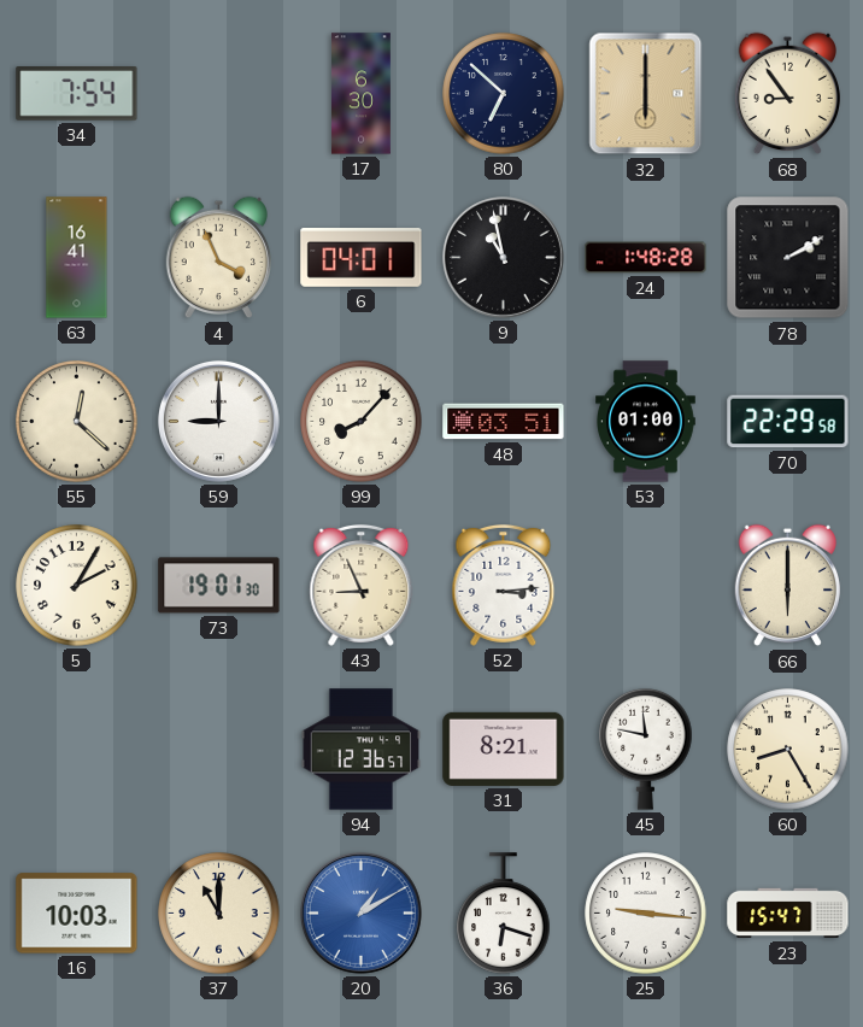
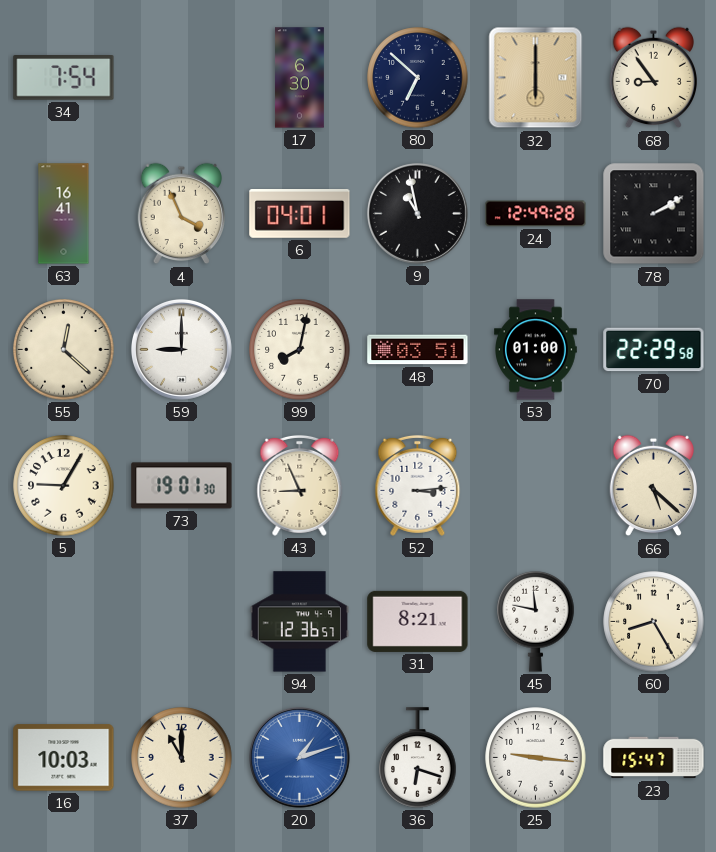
24: 1:48 -> 12:49
99: 8:07 -> 8:02
5: 2:05 -> 9:05
66: 6:00 -> 5:22
20: 1:10 -> 1:12
